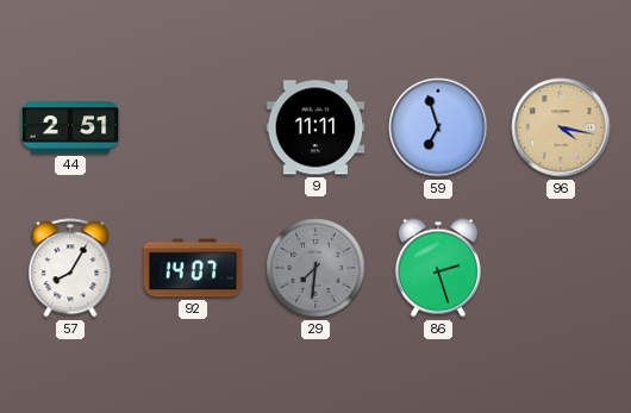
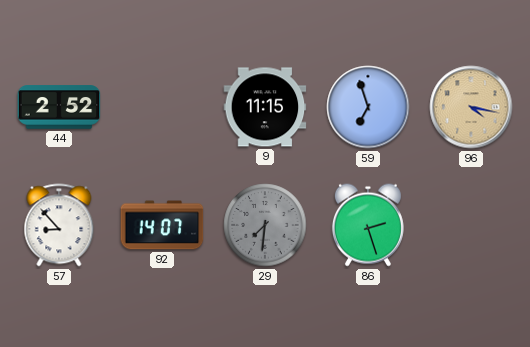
44: 2:51 -> 2:52
9: 11:11 -> 11:15
57: 8:05 -> 8:53
